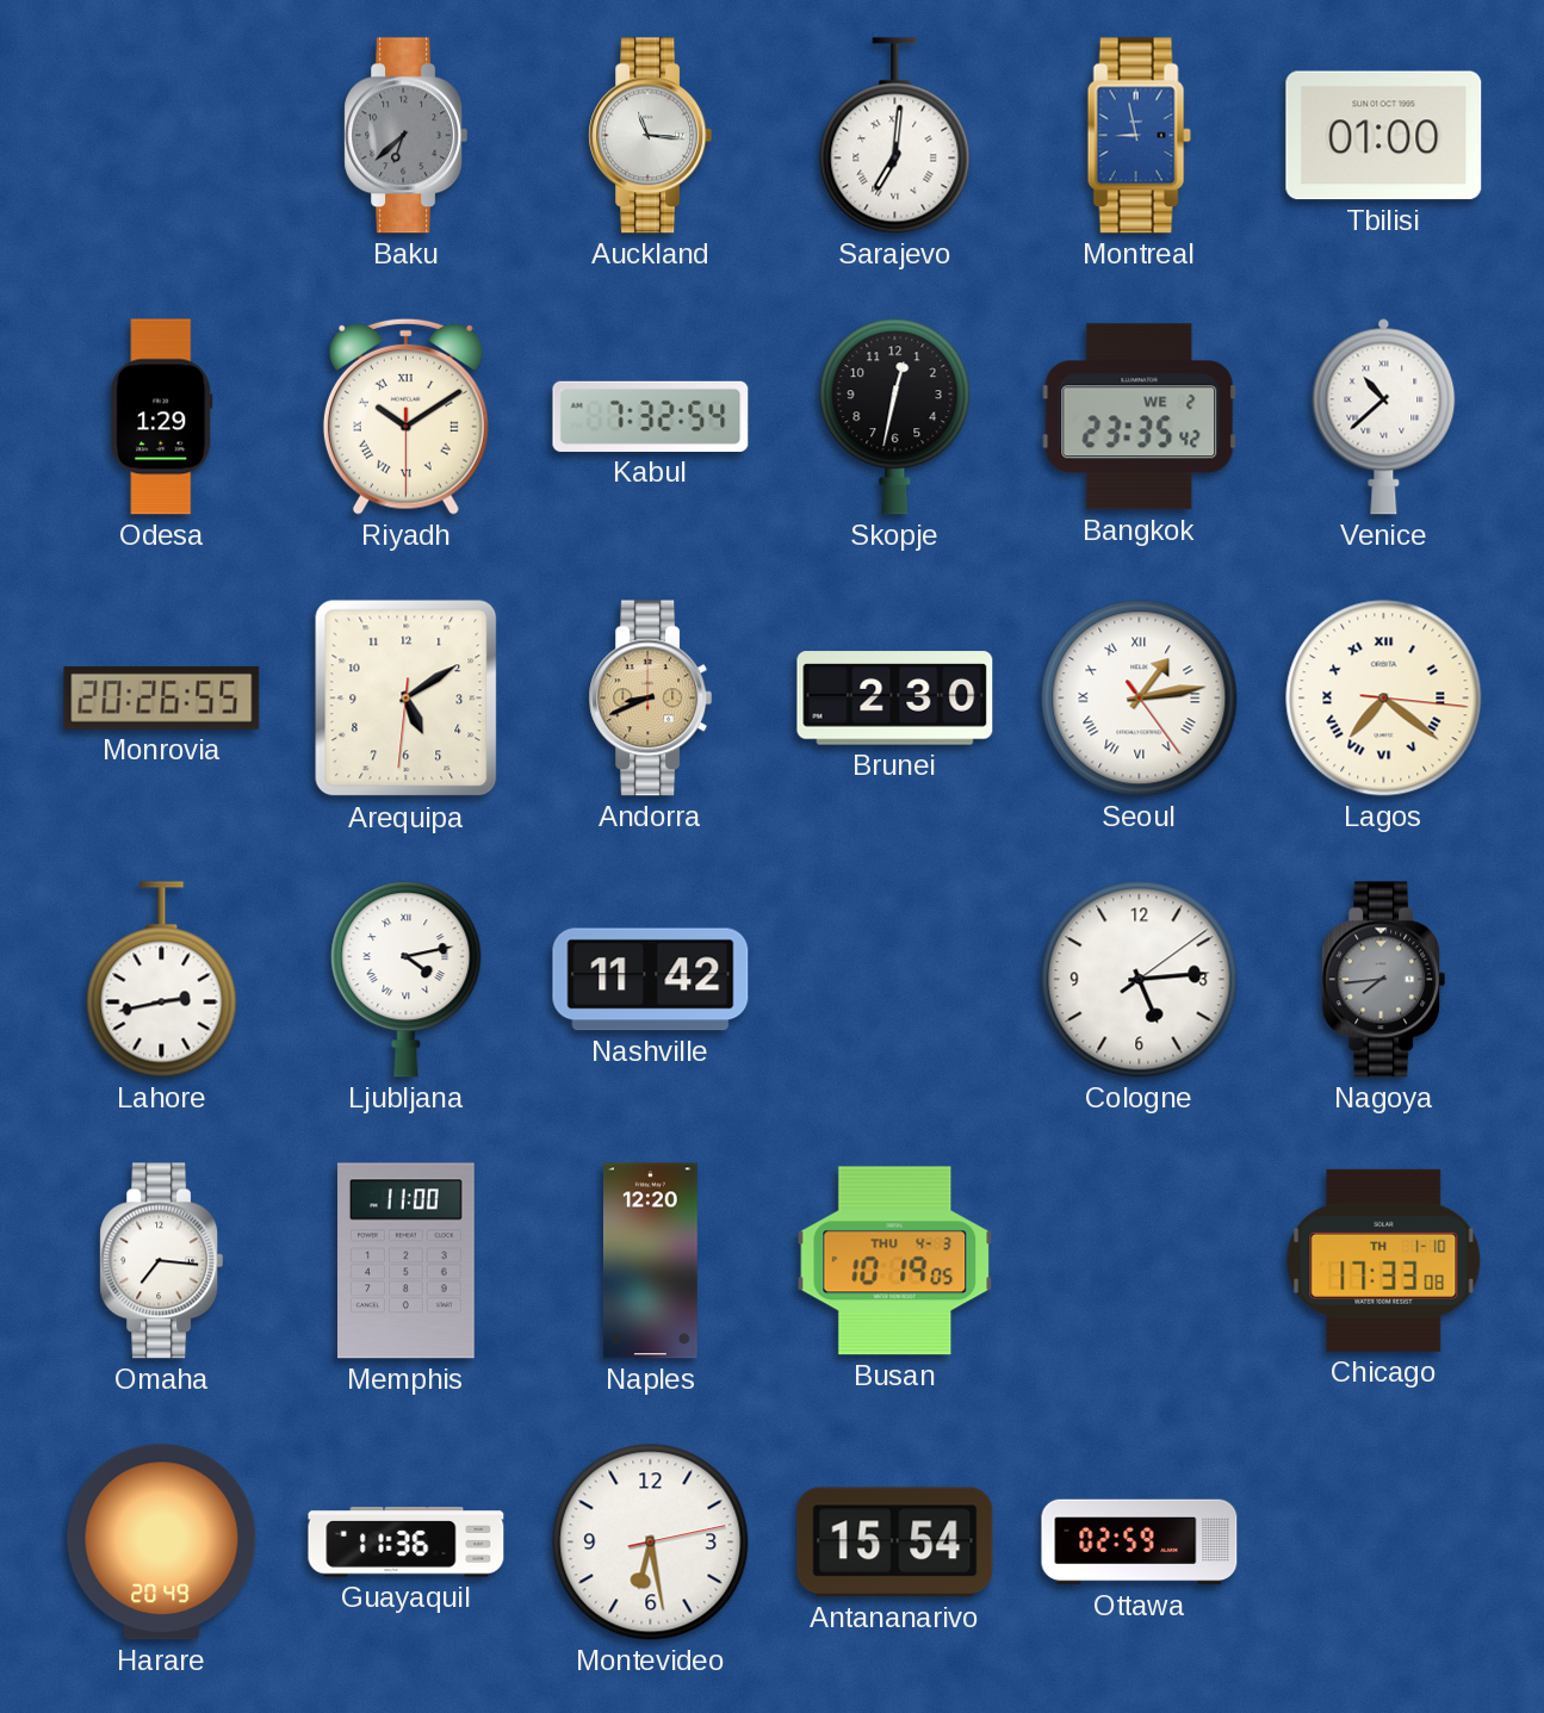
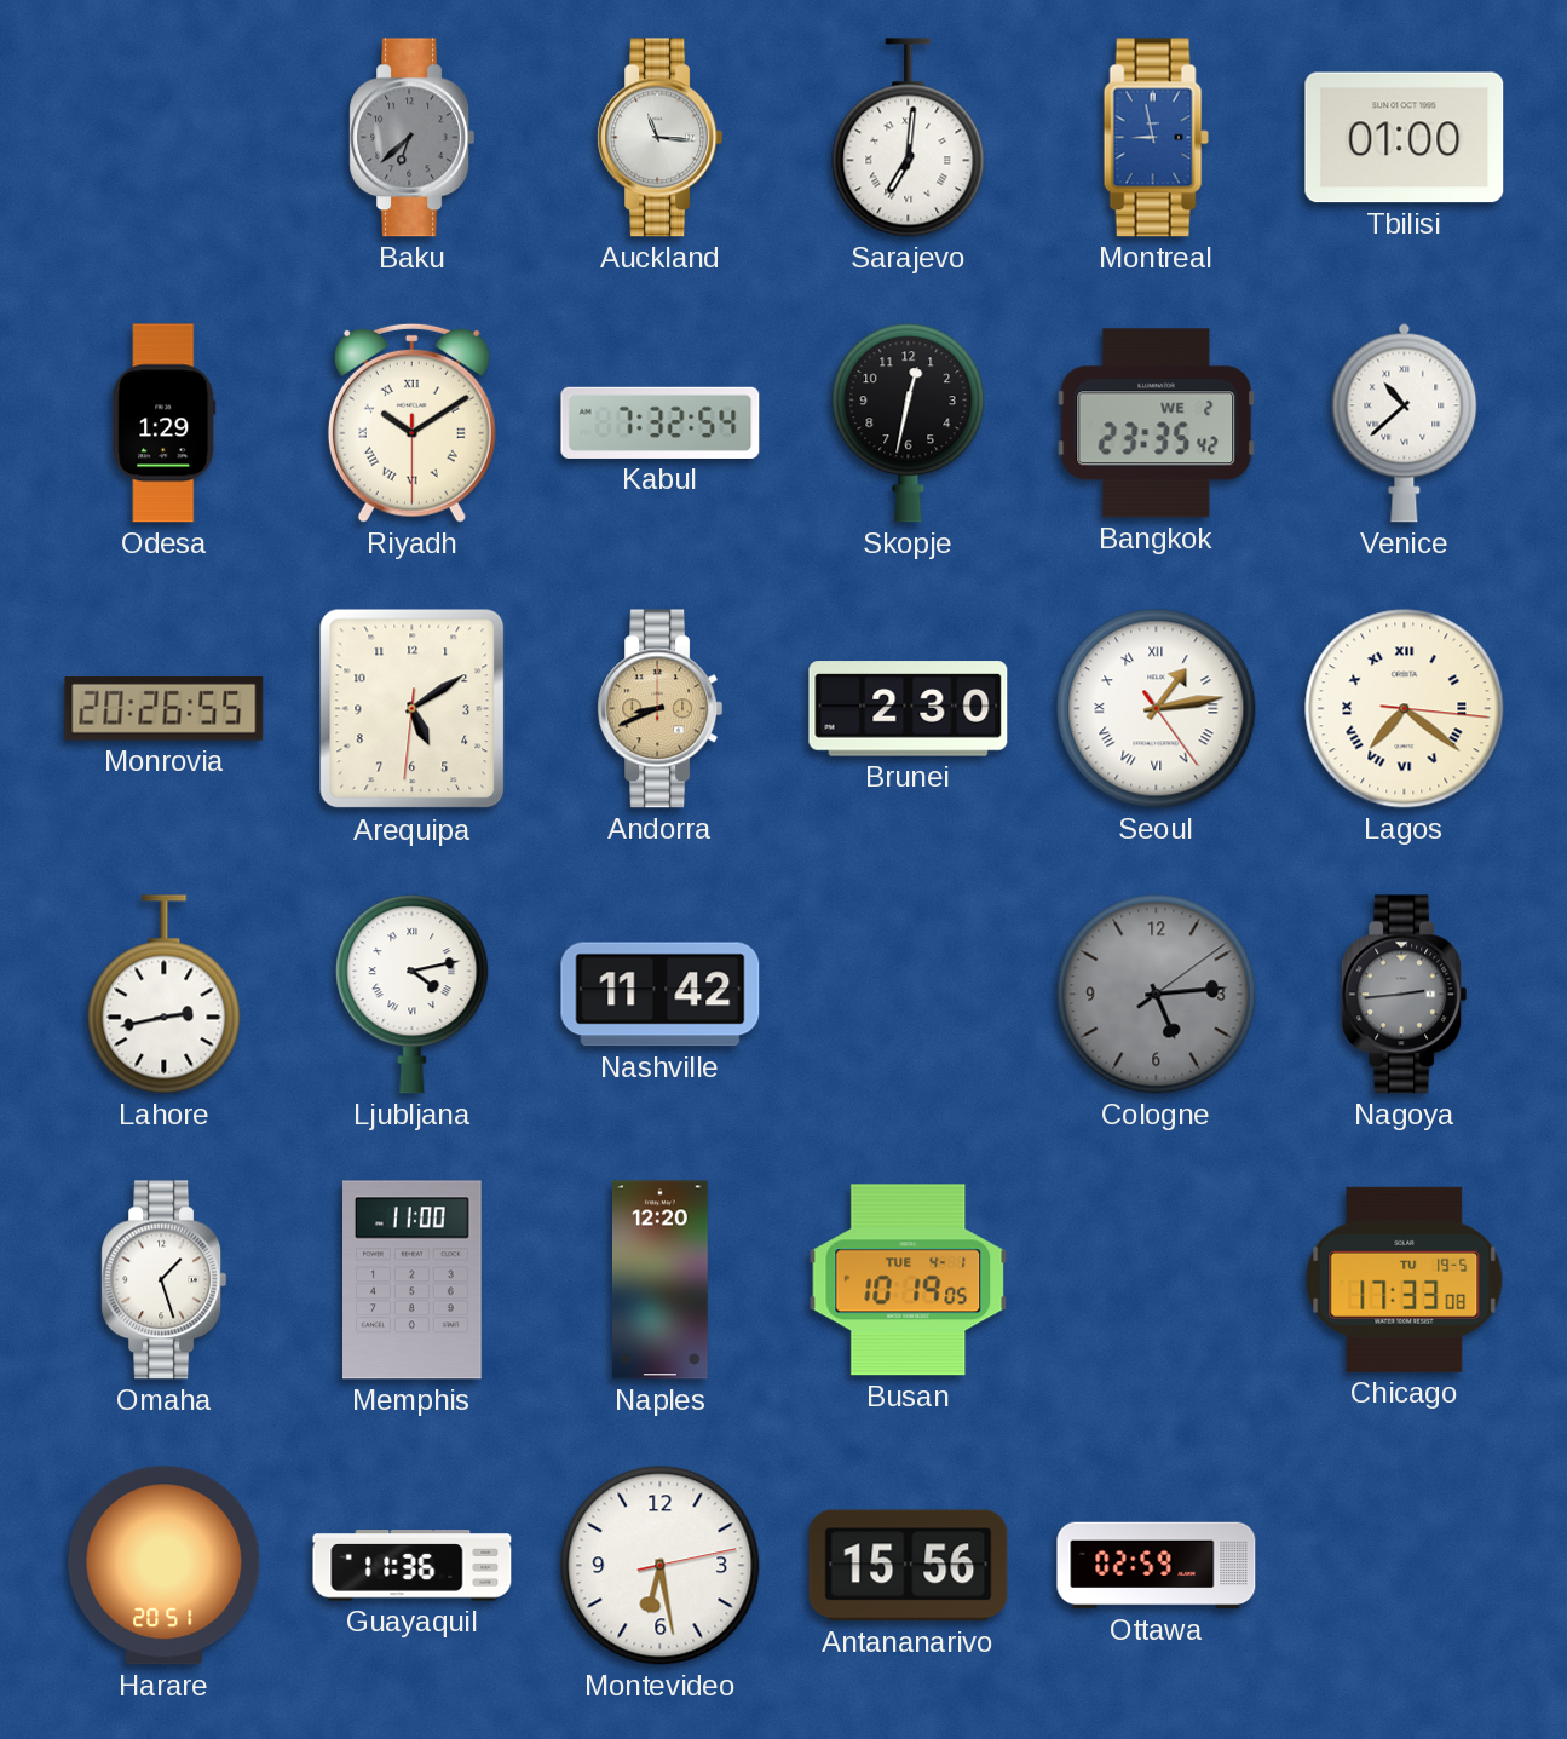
Cologne dial: white -> grey
Nagoya: 7:44 -> 2:44
Omaha: 7:16 -> 1:27
Busan date: THU 4-3 -> TUE 4-1
Chicago date: TH 1-10 -> TU 19-5
Harare: 20:49 -> 20:51
Antananarivo: 15:54 -> 15:56
